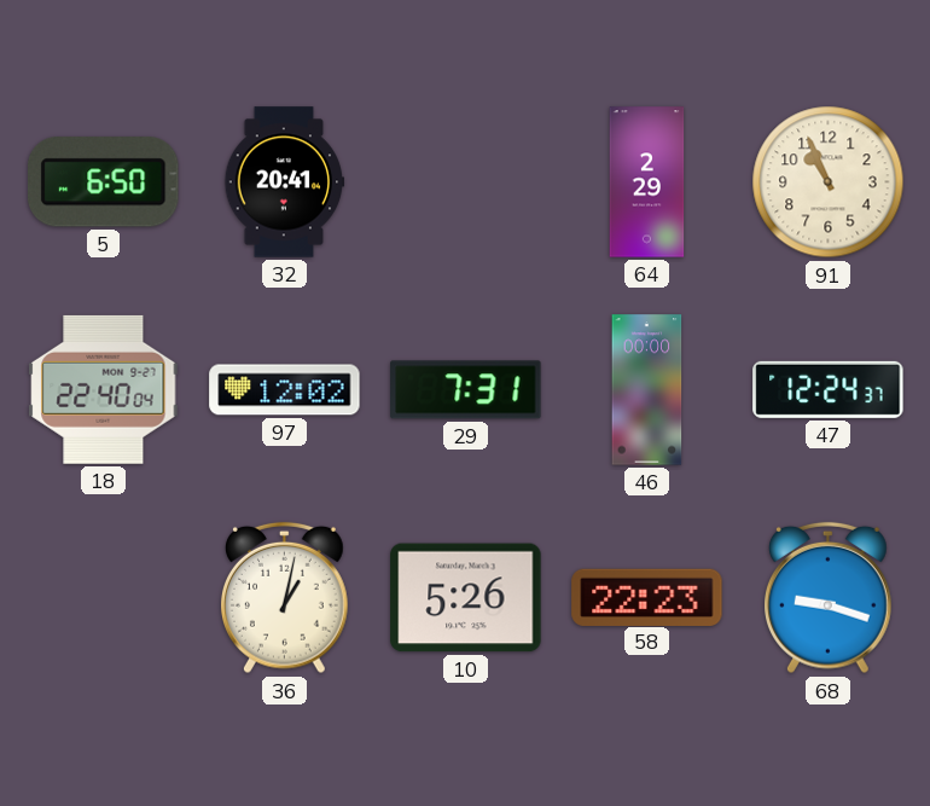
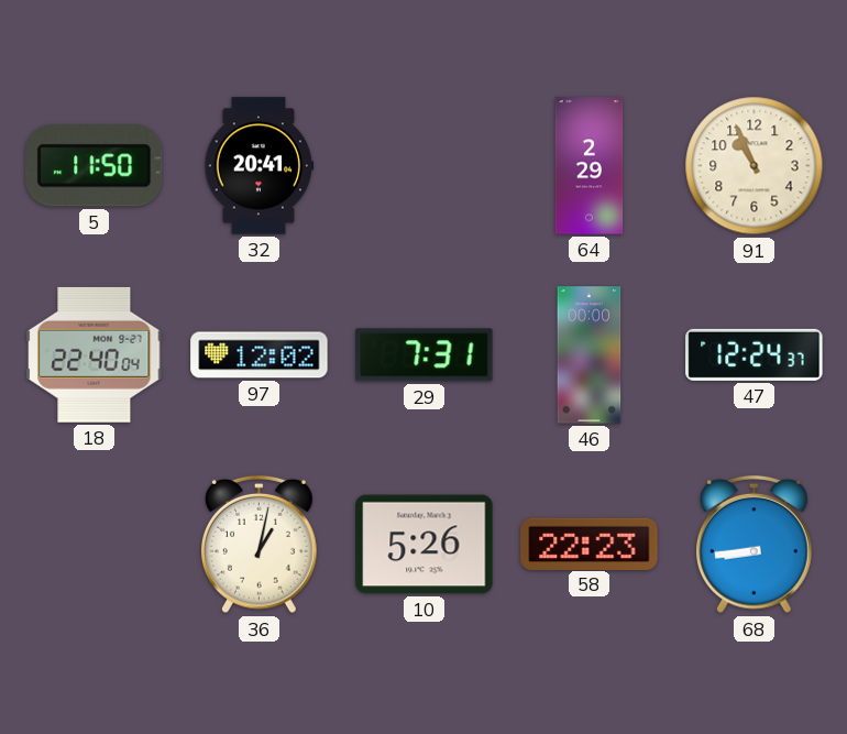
5: 6:50 -> 11:50
68: 9:18 -> 8:44
